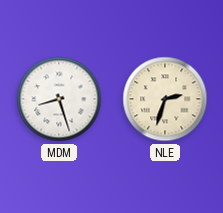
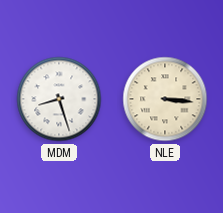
NLE: 2:33 -> 3:16
